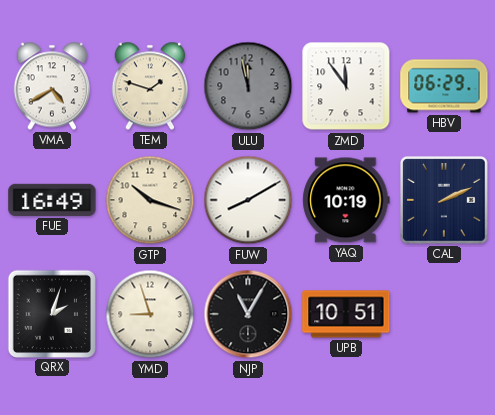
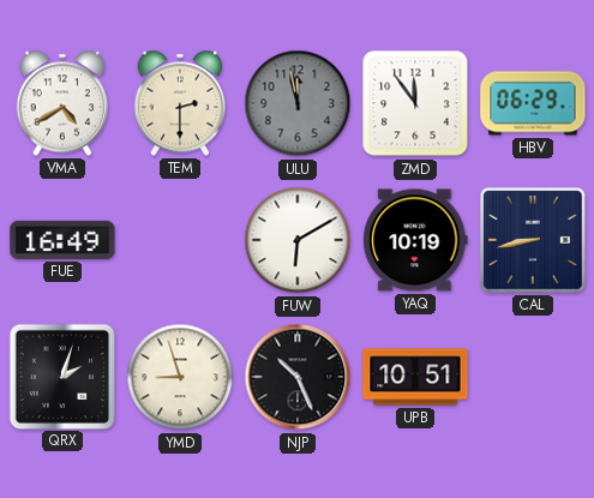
TEM: 1:48 -> 2:30
GTP: 10:18 -> none
FUW: 8:10 -> 6:10
CAL: 2:11 -> 8:43
NJP: 11:05 -> 10:26
